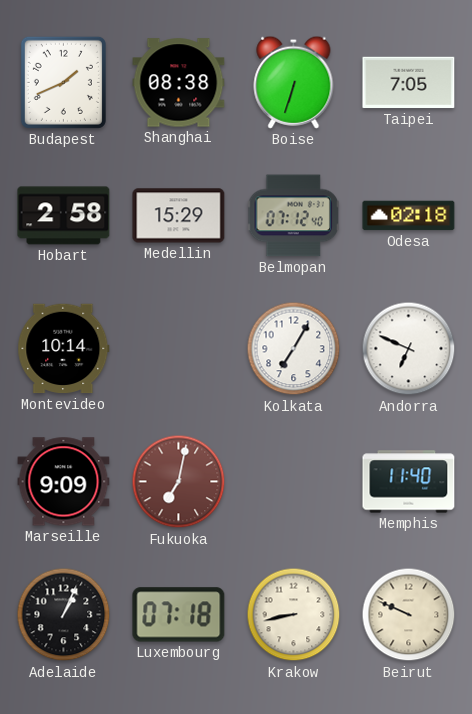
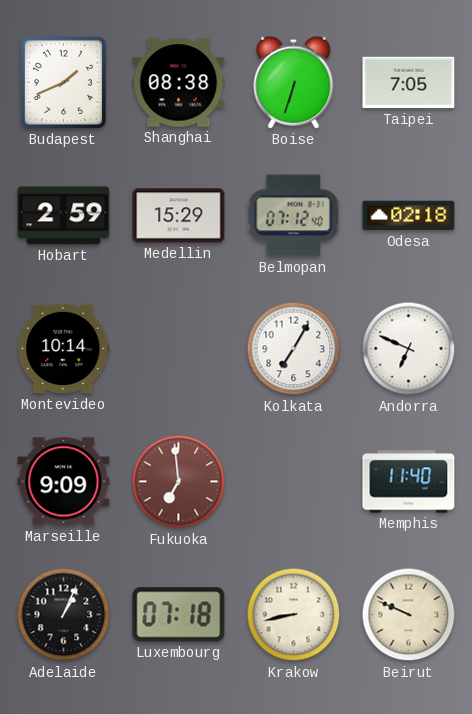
Hobart: 2:58 -> 2:59
Fukuoka: 7:02 -> 6:59
